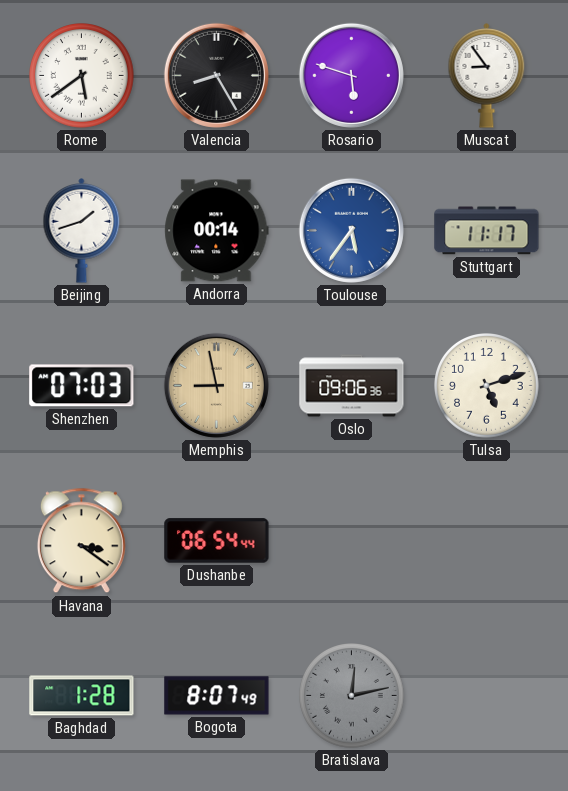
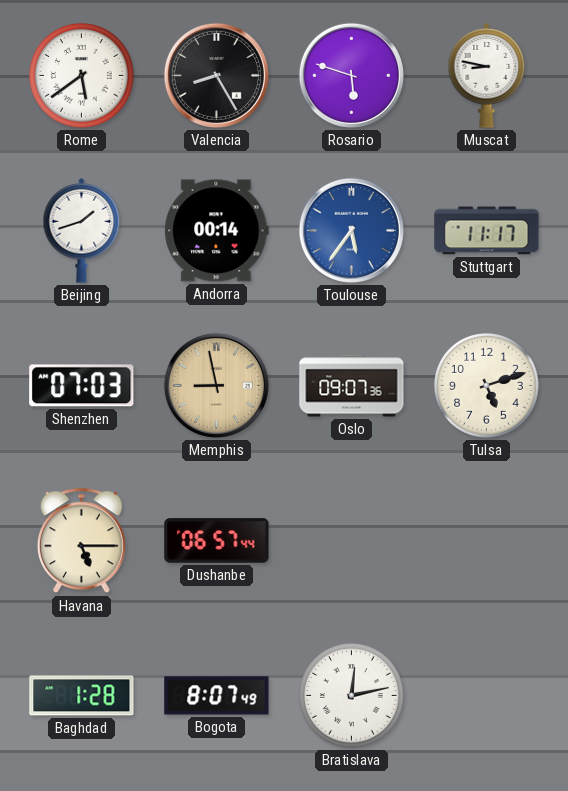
Muscat: 8:54 -> 8:47
Oslo: 09:06 -> 09:07
Havana: 3:21 -> 5:15
Dushanbe: 06:54 -> 06:57
Bratislava dial: grey -> white
